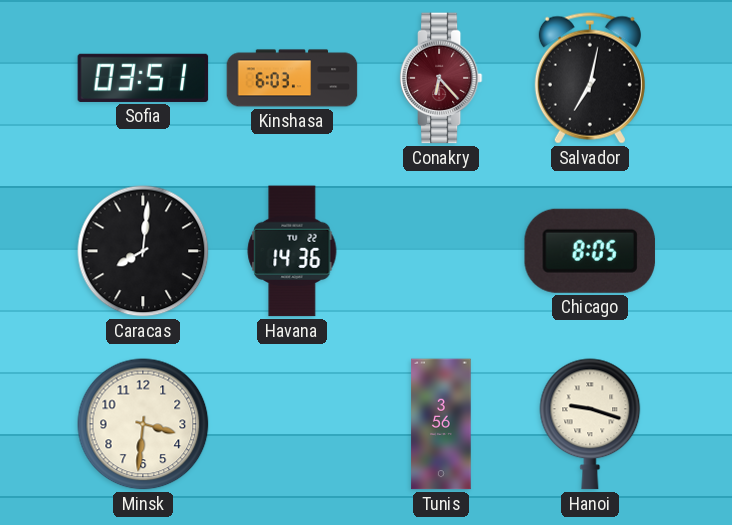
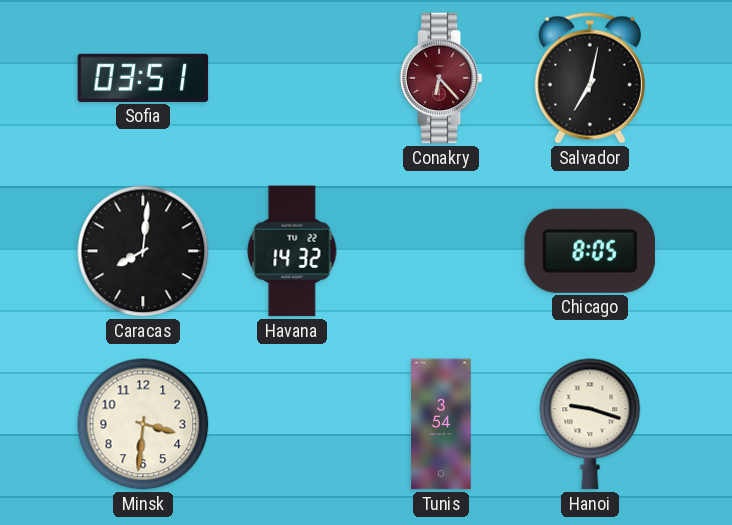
Kinshasa: 6:03 -> none
Havana: 14:36 -> 14:32
Tunis: 3:56 -> 3:54
